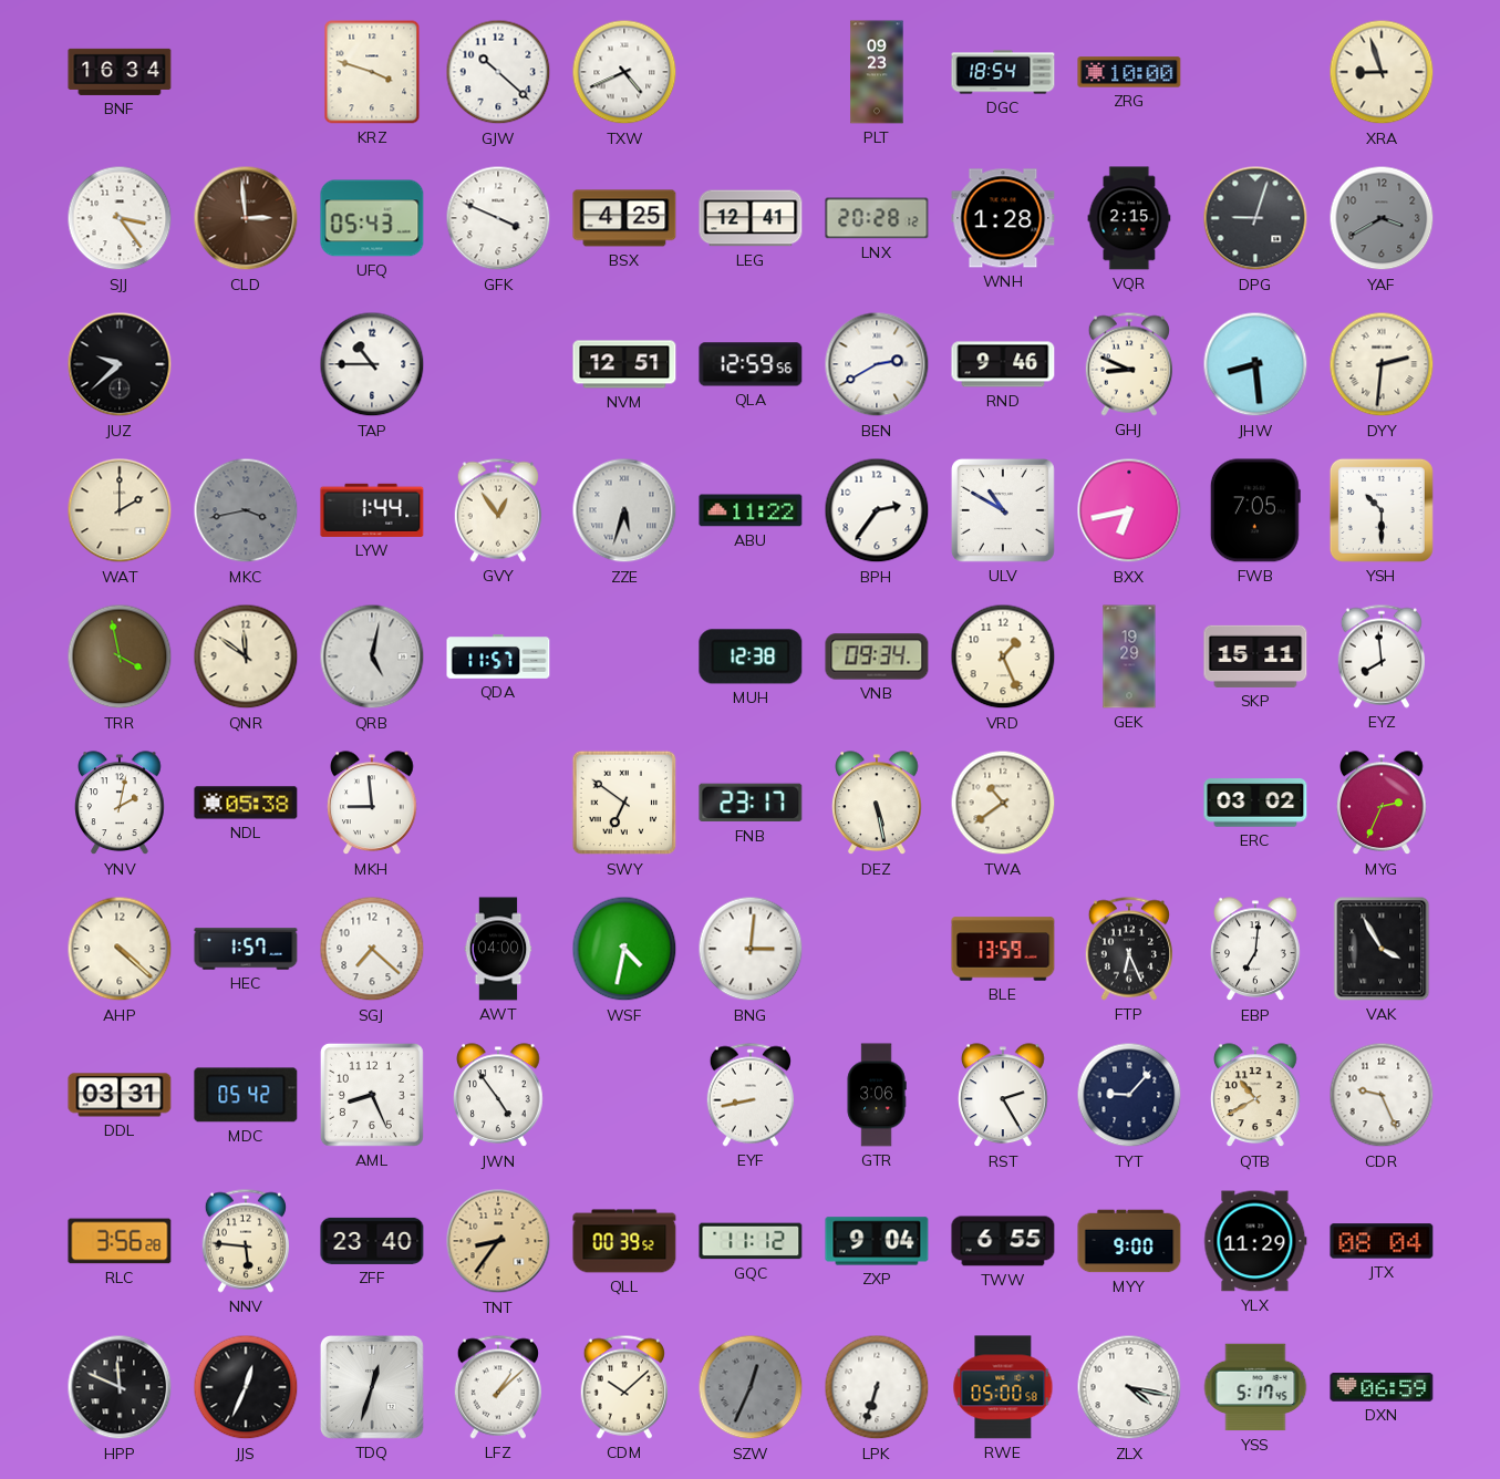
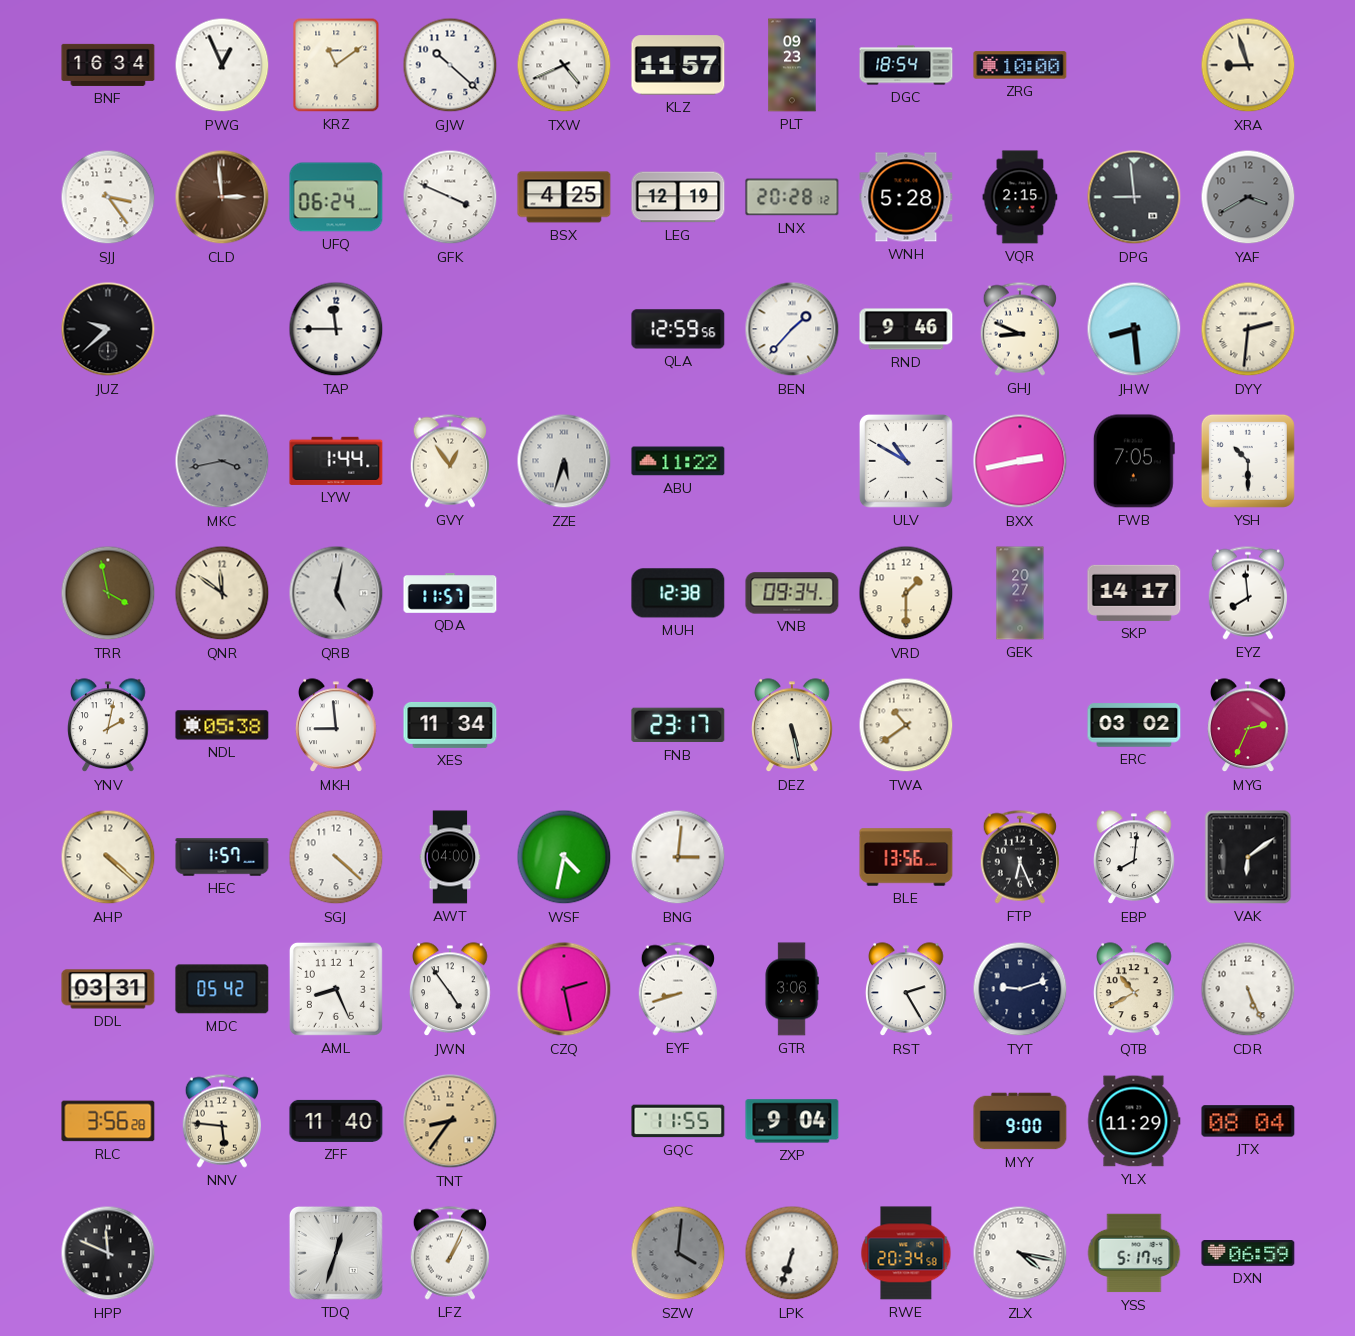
PWG: none -> 12:56
KRZ: 3:48 -> 11:09
KLZ: none -> 11:57
UFQ: 05:43 -> 06:24
LEG: 12:41 -> 12:19
WNH: 1:28 -> 5:28
DPG: 9:03 -> 8:59
TAP: 10:45 -> 11:45
NVM: 12:51 -> none
BEN: 2:40 -> 1:37
WAT: 2:00 -> none
BPH: 2:36 -> none
BXX: 6:43 -> 2:43
VRD: 1:26 -> 1:30
GEK: 19:29 -> 20:27
SKP: 15:11 -> 14:17
XES: none -> 11:34
SWY: 6:51 -> none
SGJ: 7:22 -> 4:22
BLE: 13:59 -> 13:56
EBP: 7:01 -> 8:01
VAK: 3:55 -> 6:09
CZQ: none -> 2:28
EYF: 8:43 -> 8:42
TYT: 9:07 -> 9:12
CDR: 9:26 -> 5:26
ZFF: 23:40 -> 11:40
QLL: 00:39 -> none
GQC: 11:12 -> 11:55
TWW: 6:55 -> none
JJS: 12:34 -> none
LFZ: 1:08 -> 1:04
CDM: 10:08 -> none
SZW: 12:34 -> 4:01
RWE: 05:00 -> 20:34
